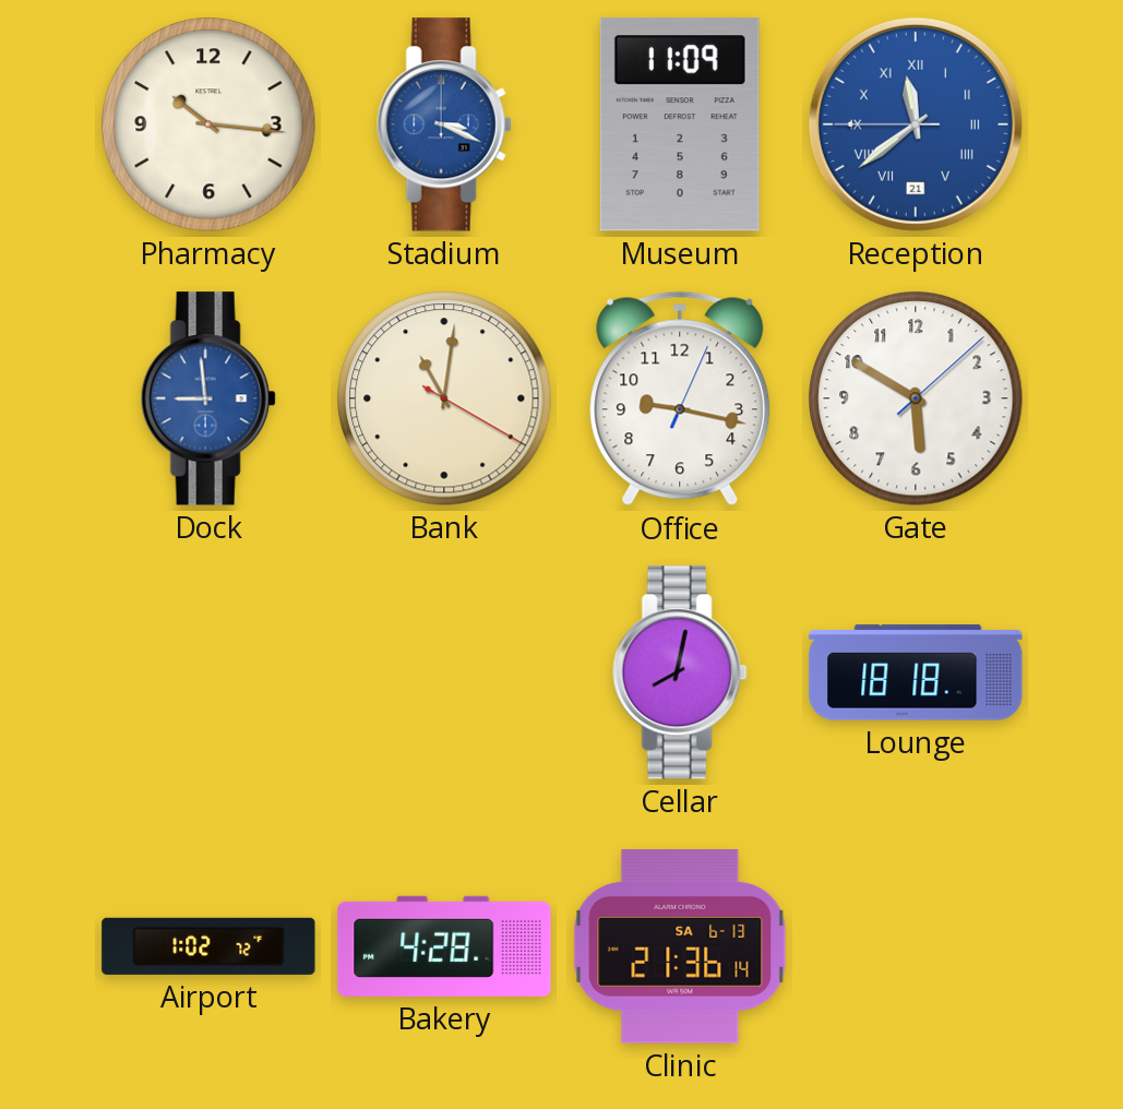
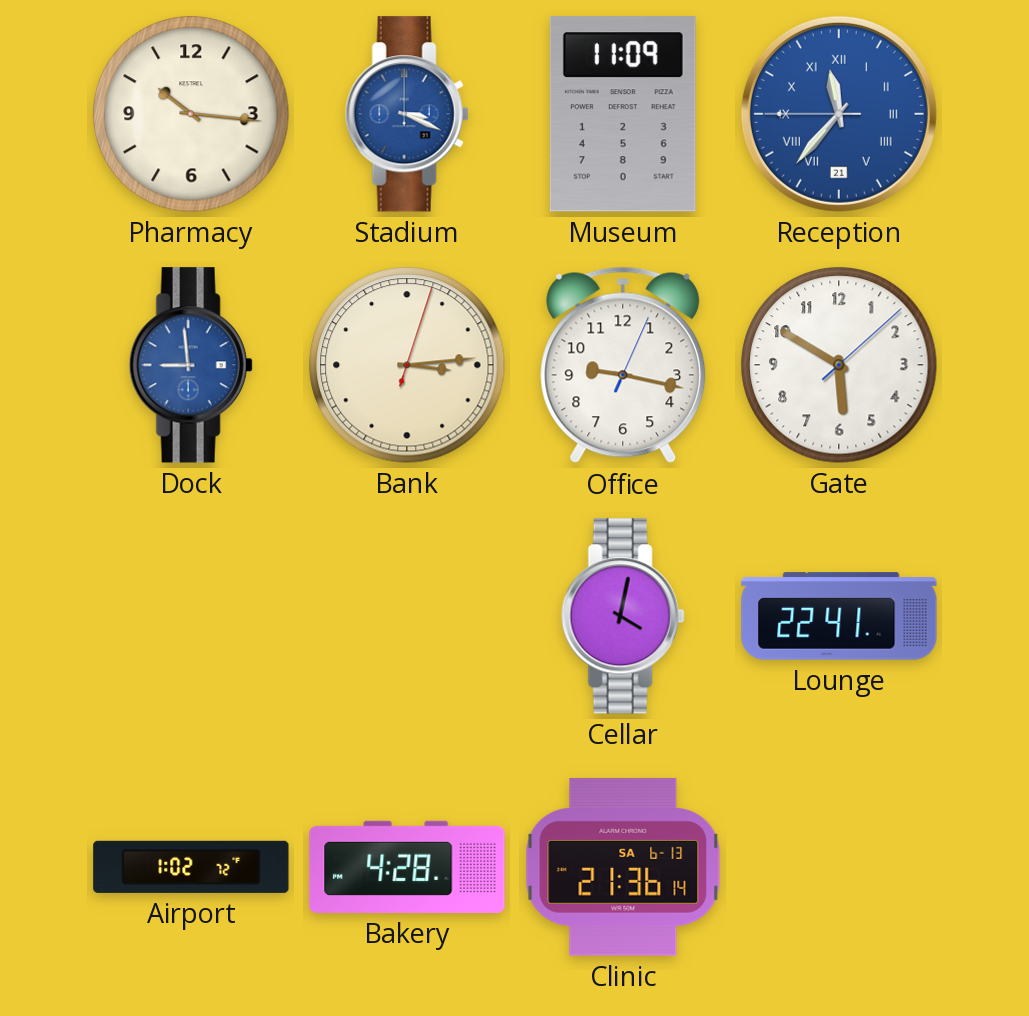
Reception: 11:38 -> 11:36
Bank: 11:01 -> 3:14
Cellar: 8:02 -> 4:02
Lounge: 18:18 -> 22:41
